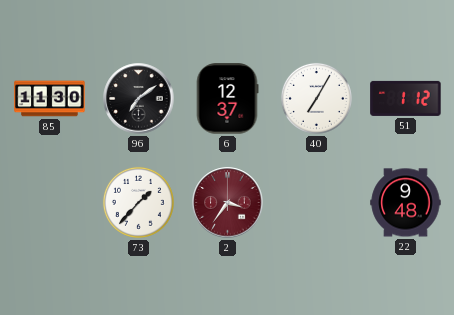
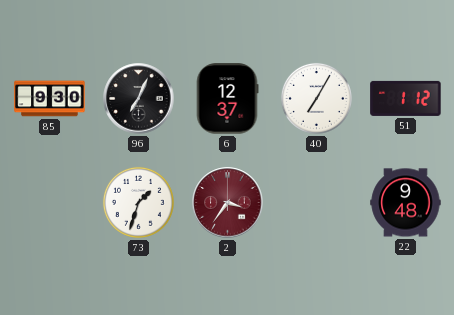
85: 11:30 -> 9:30
96: 7:09 -> 7:04
73: 1:37 -> 1:33
